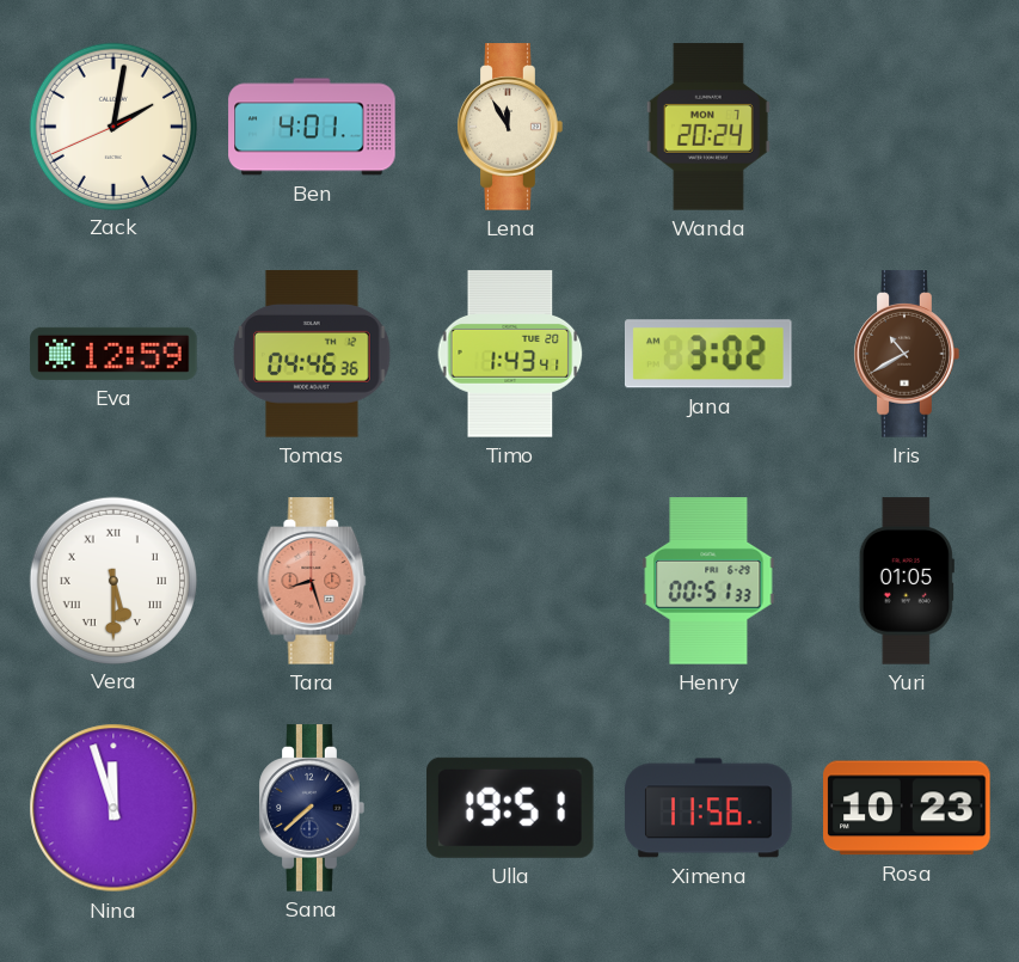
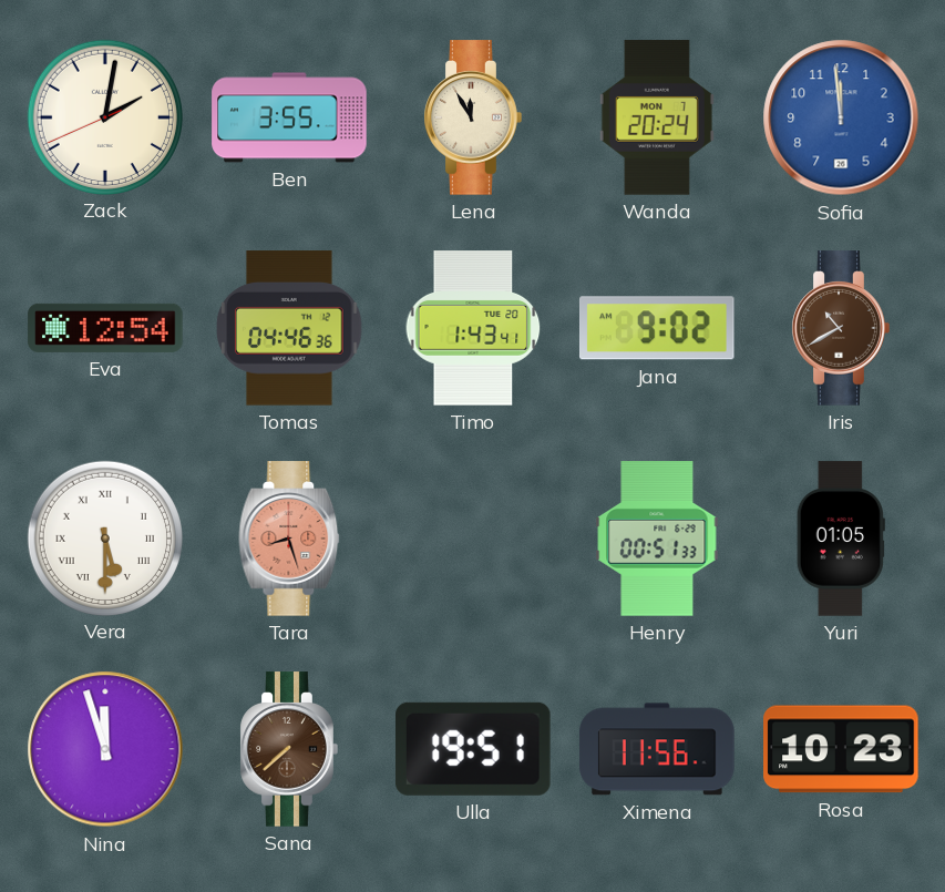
Ben: 4:01 -> 3:55
Sofia: none -> 11:59
Eva: 12:59 -> 12:54
Jana: 3:02 -> 9:02
Sana dial: navy -> brown
